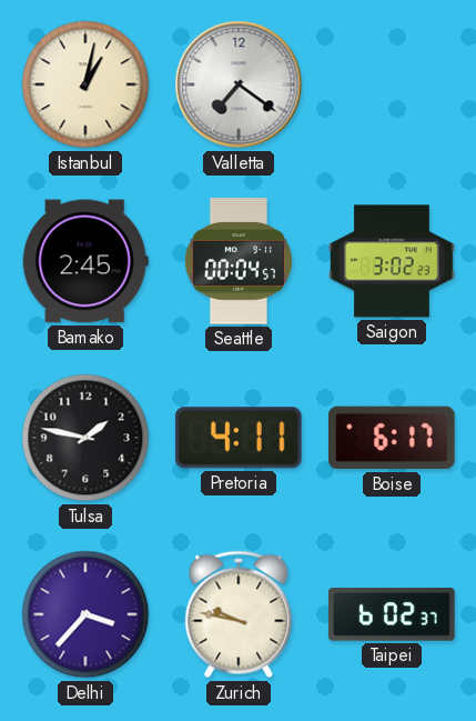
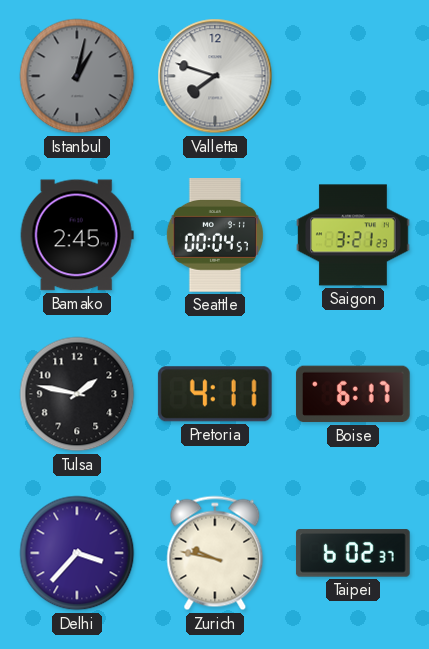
Istanbul dial: cream -> grey
Valletta: 7:21 -> 7:48
Saigon: 3:02 -> 3:21
